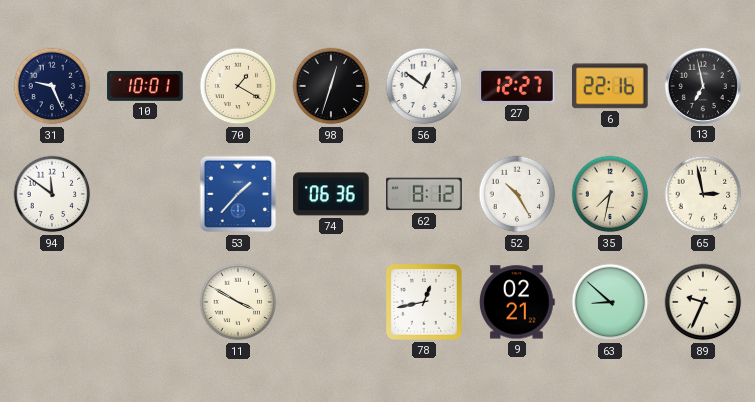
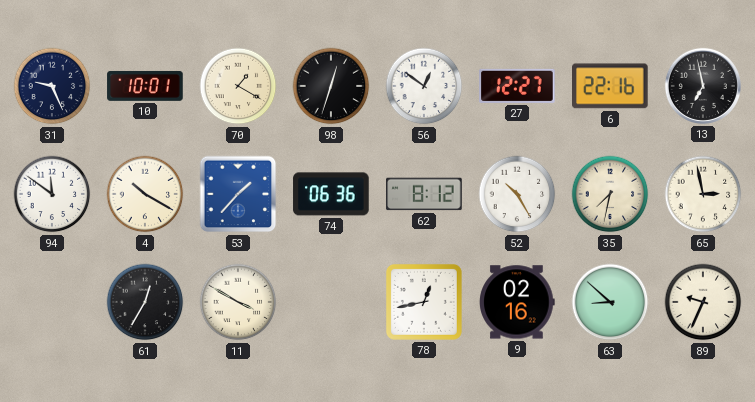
4: none -> 10:20
61: none -> 12:35
9: 02:21 -> 02:16
